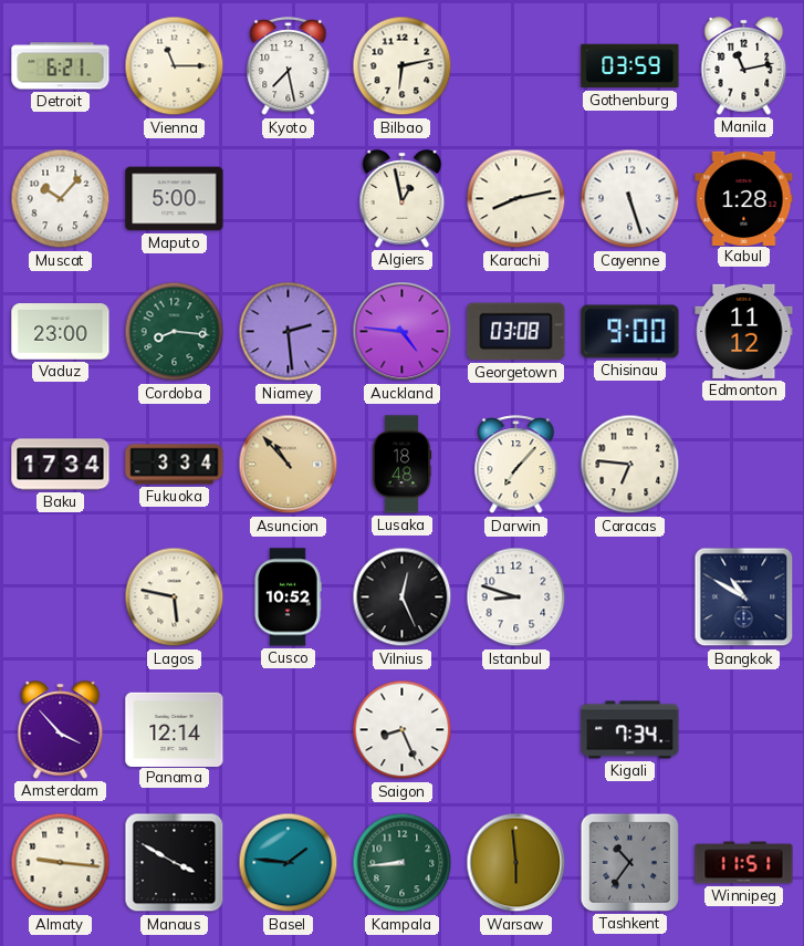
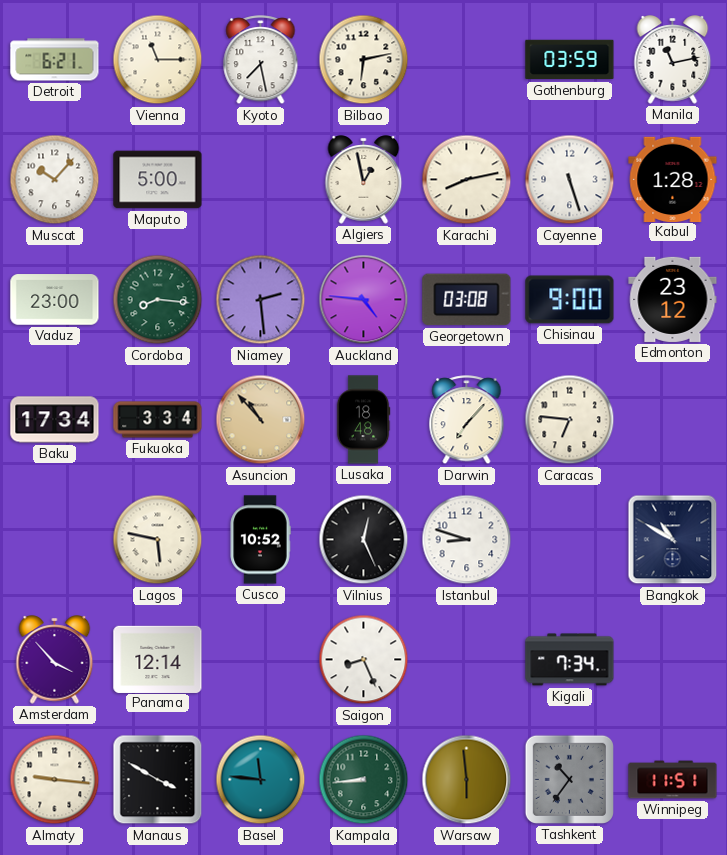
Edmonton: 11:12 -> 23:12
Basel: 1:46 -> 11:46
